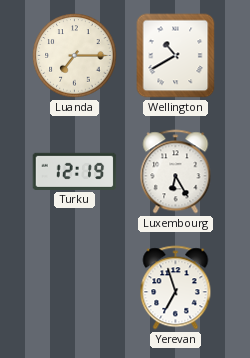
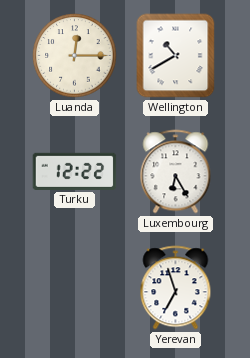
Luanda: 7:15 -> 12:15
Turku: 12:19 -> 12:22
